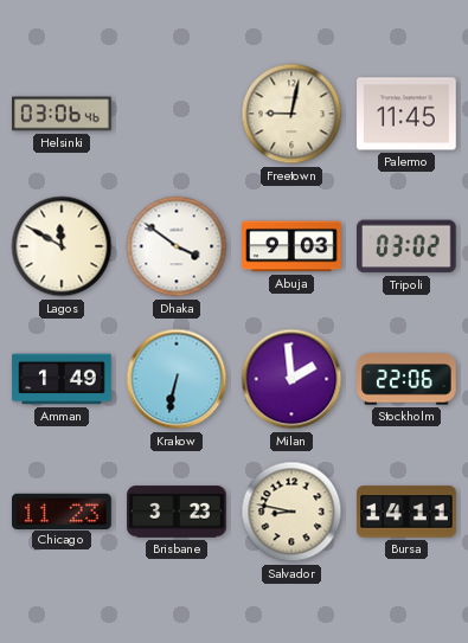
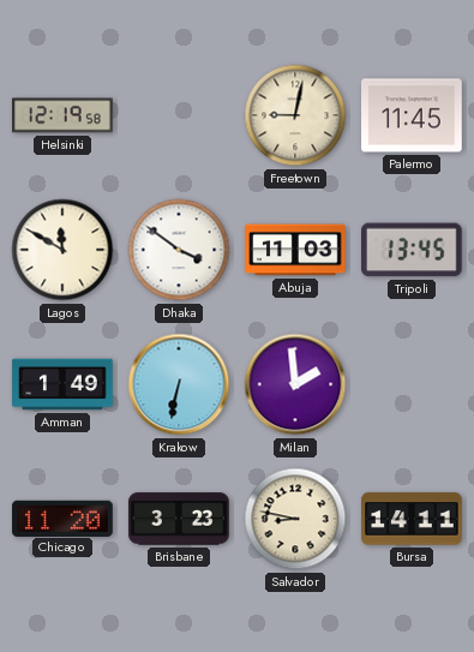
Helsinki: 03:06 -> 12:19
Abuja: 9:03 -> 11:03
Tripoli: 03:02 -> 13:45
Stockholm: 22:06 -> none
Chicago: 11:23 -> 11:20
